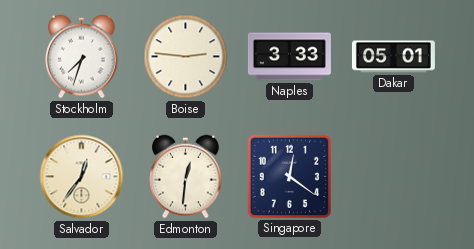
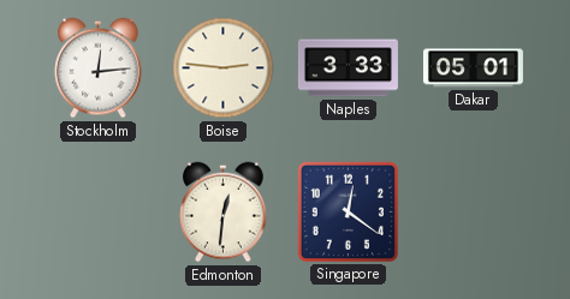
Stockholm: 7:33 -> 12:14
Salvador: 12:36 -> none
